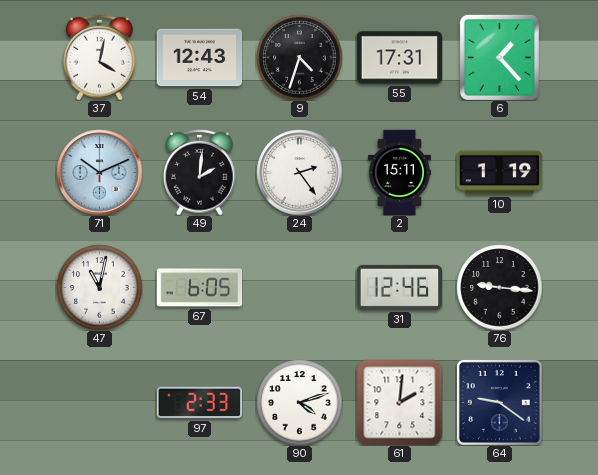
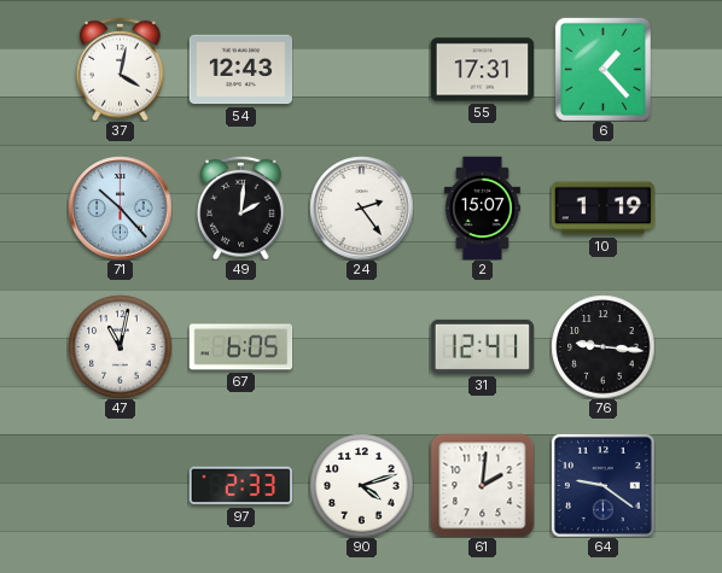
9: 4:33 -> none
71: 10:11 -> 10:23
2: 15:11 -> 15:07
31: 12:46 -> 12:41
